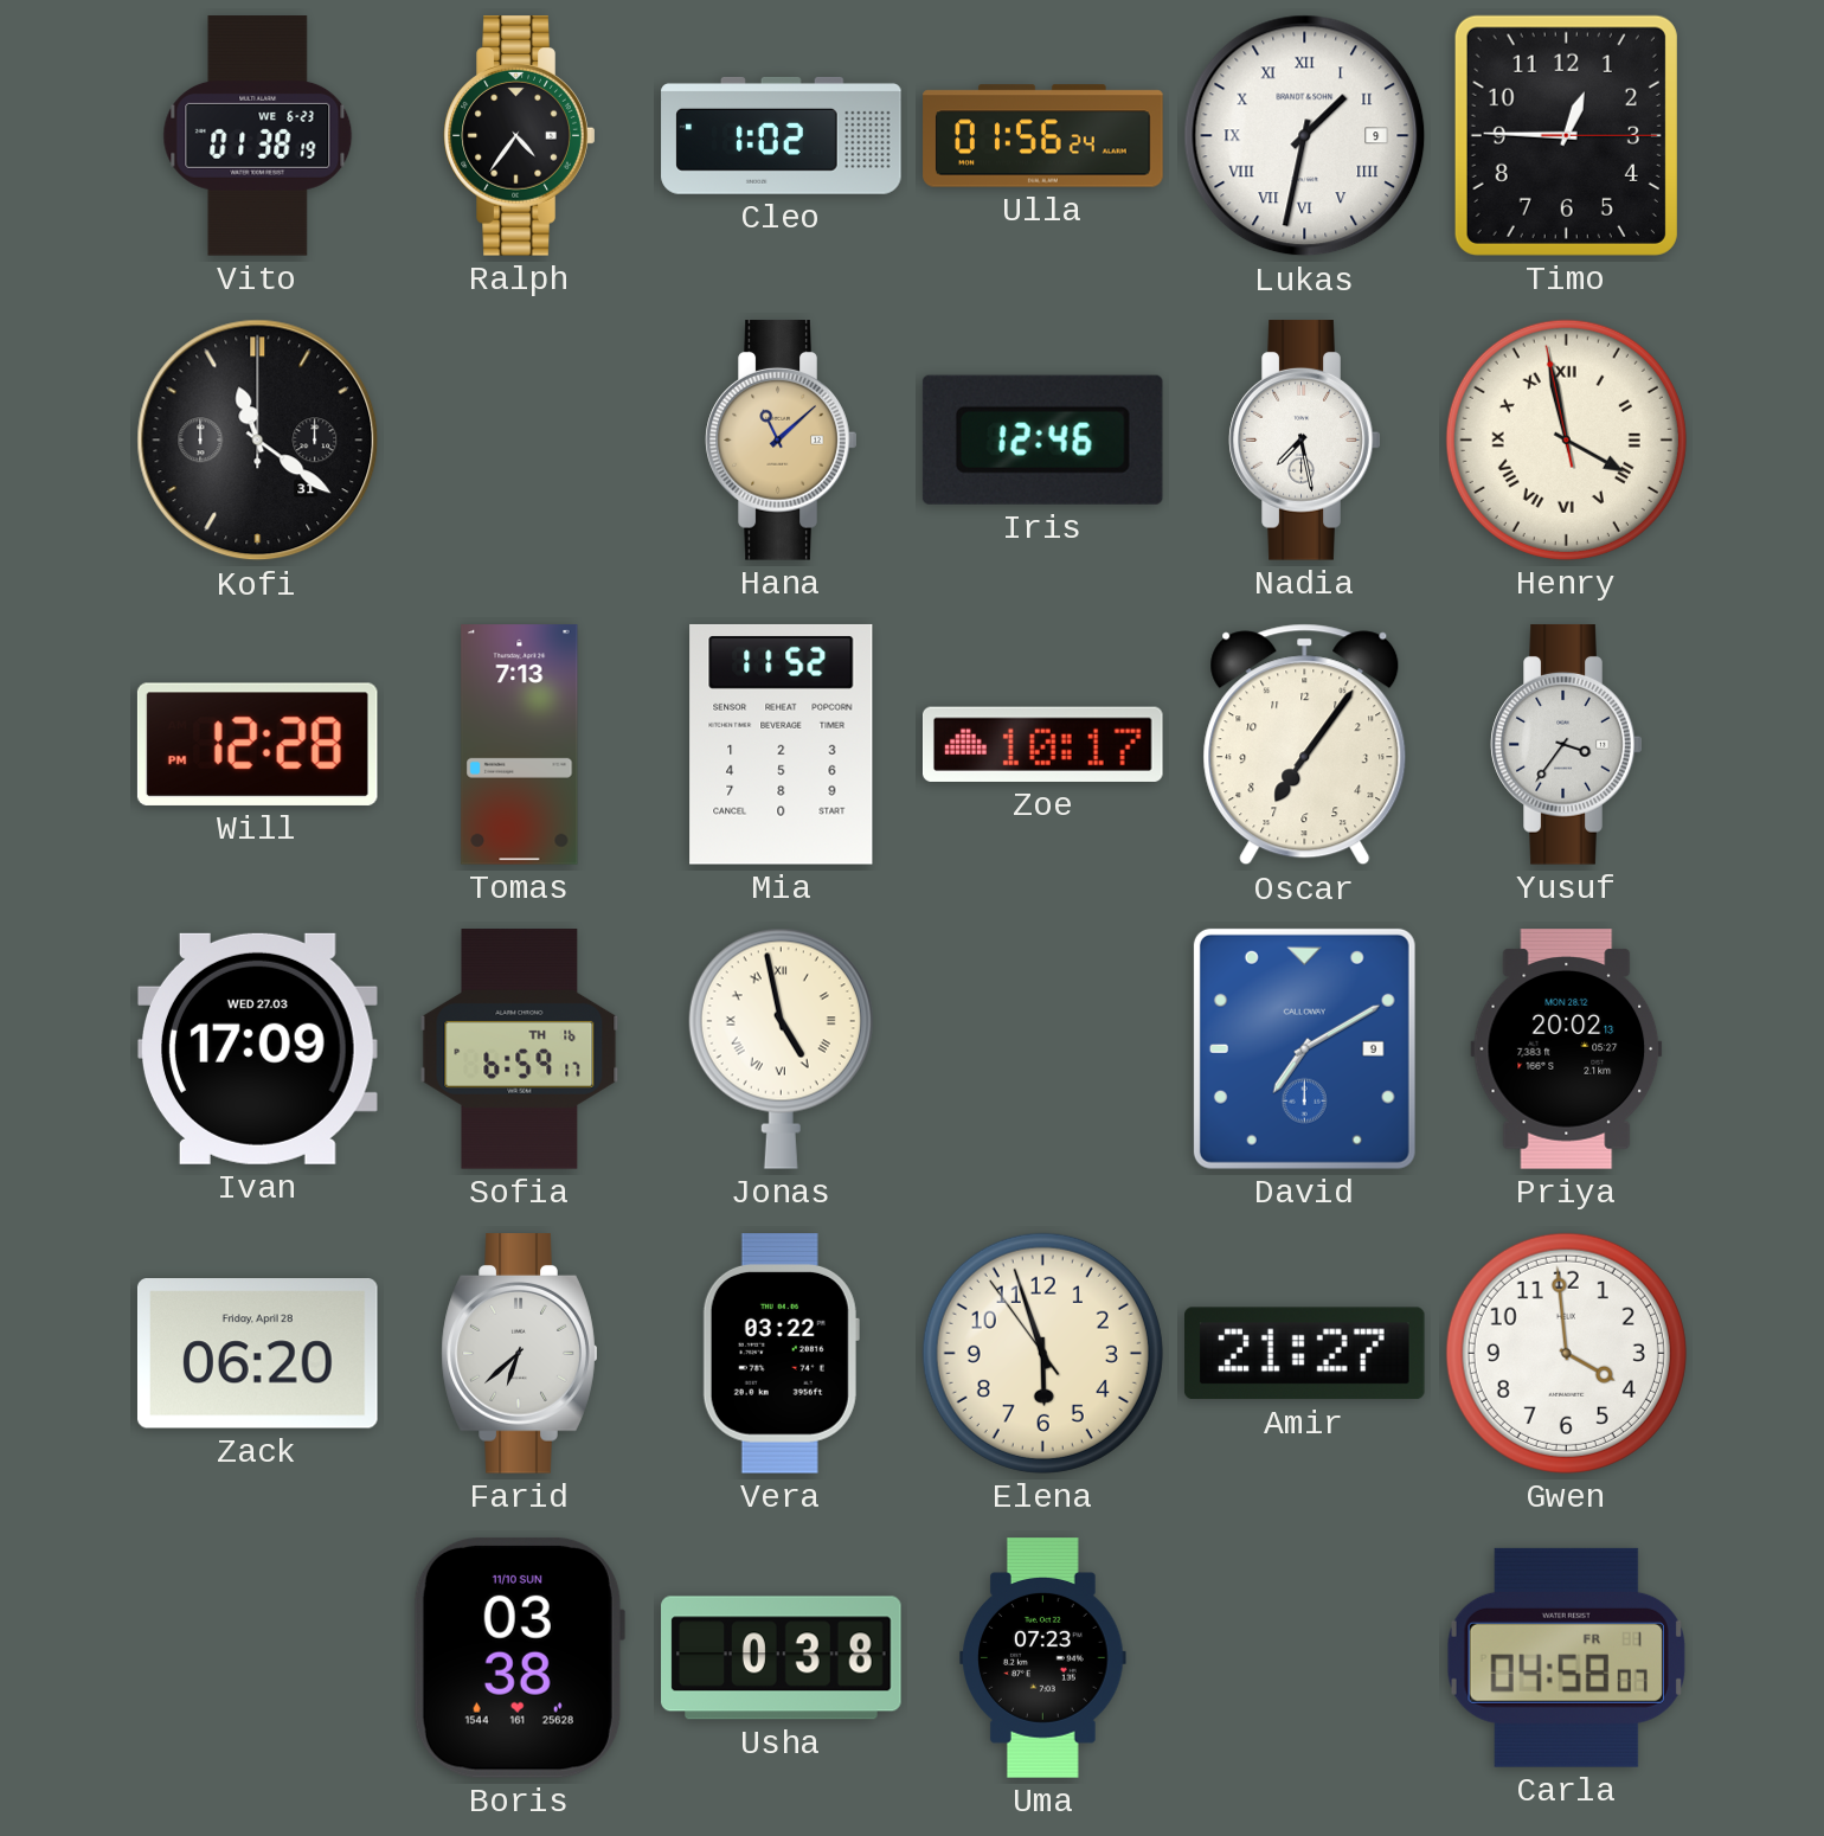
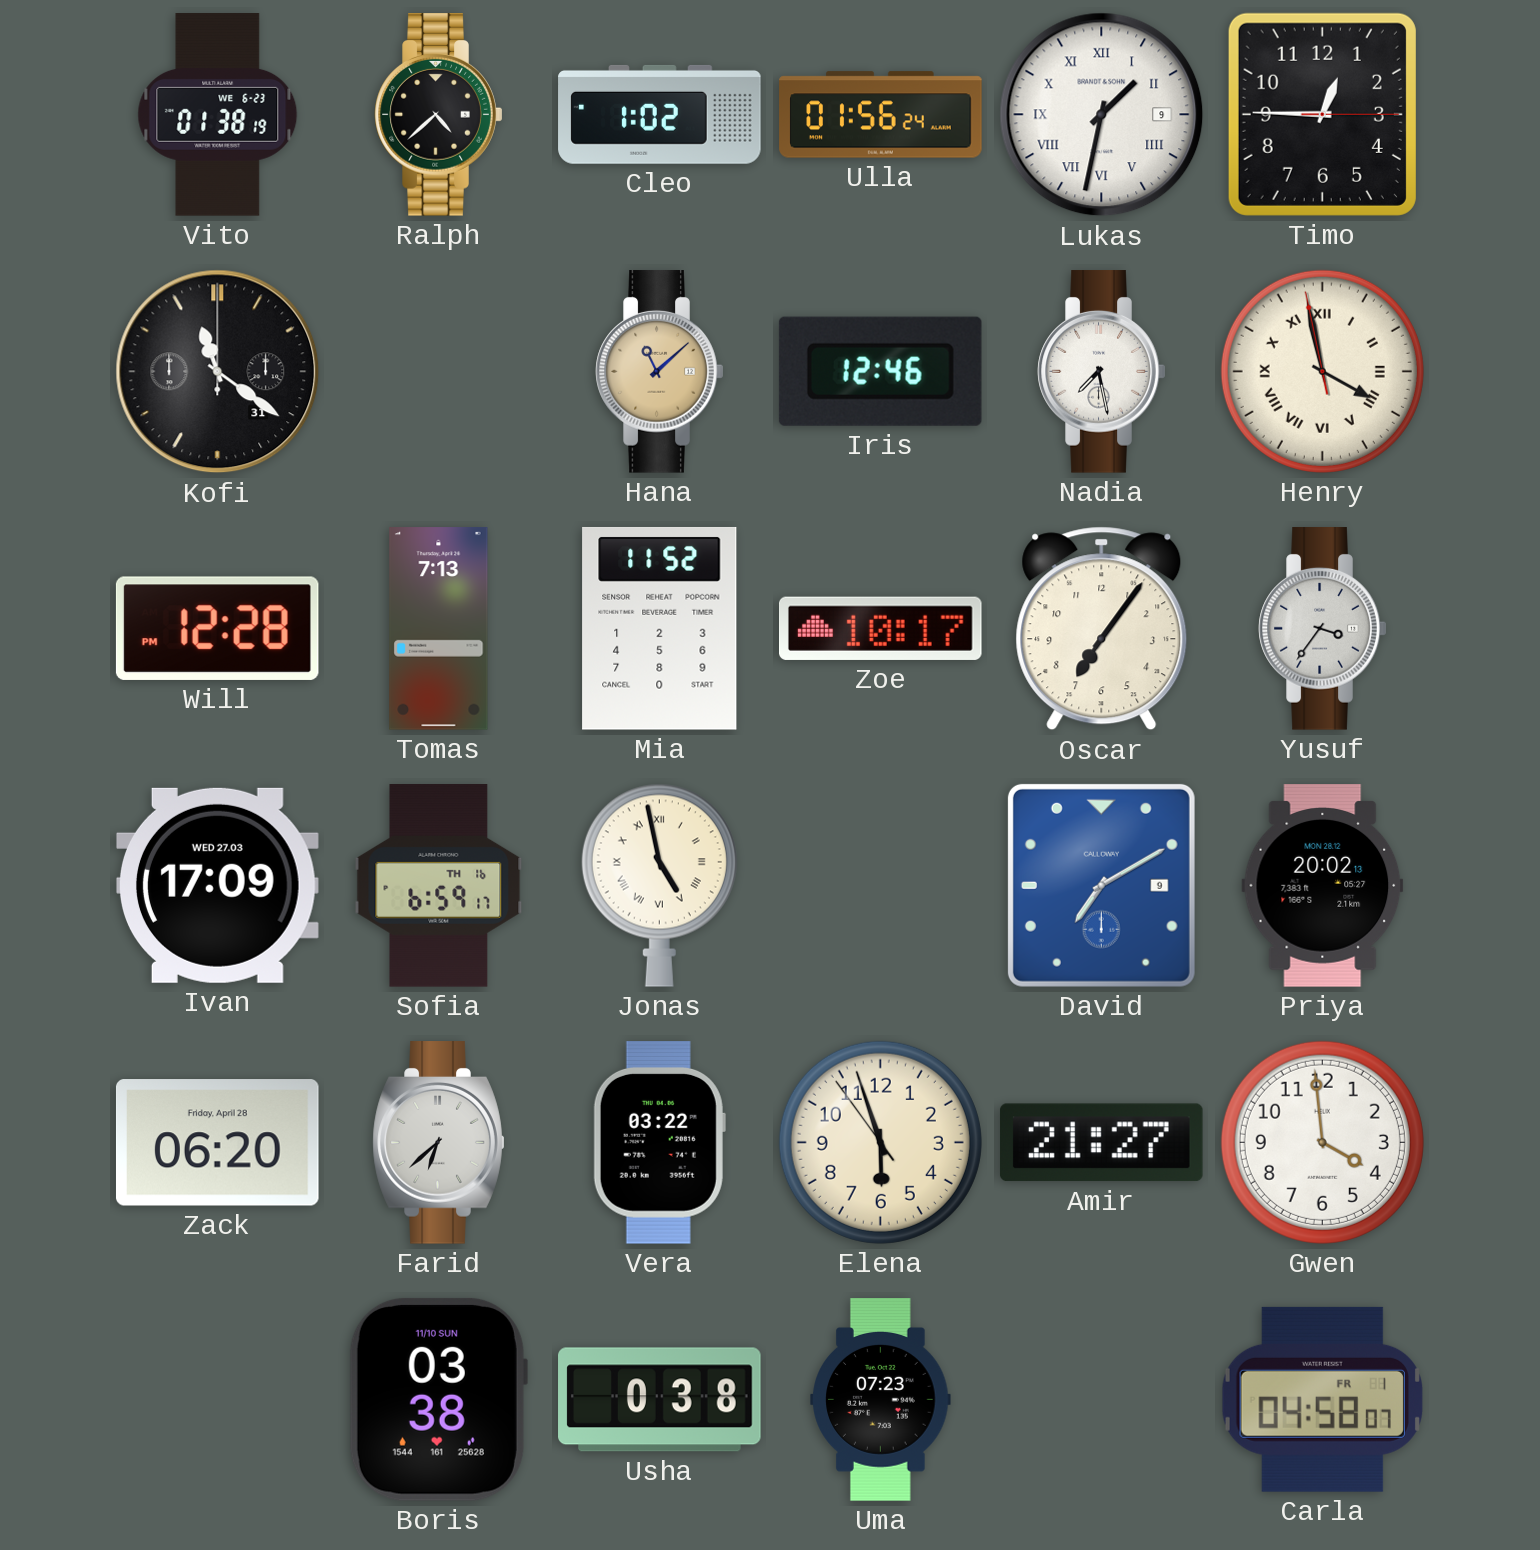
Ralph: 4:36 -> 4:38
